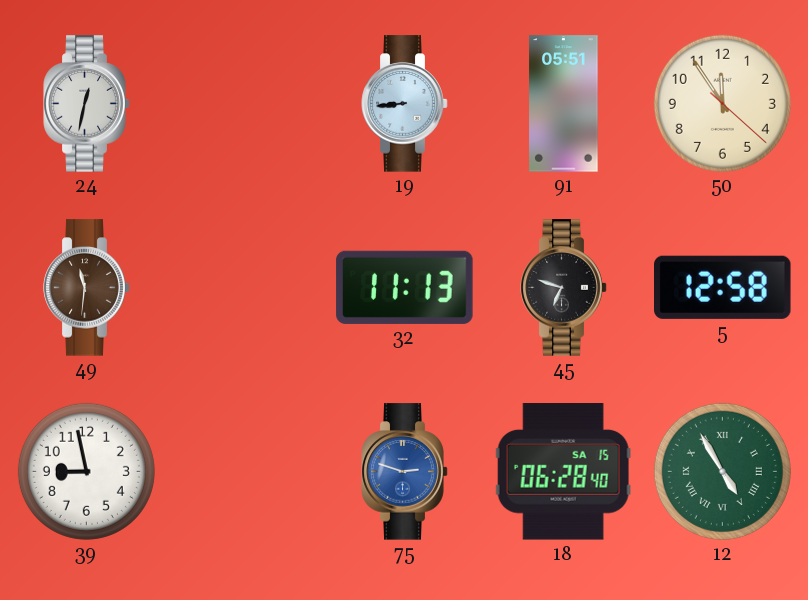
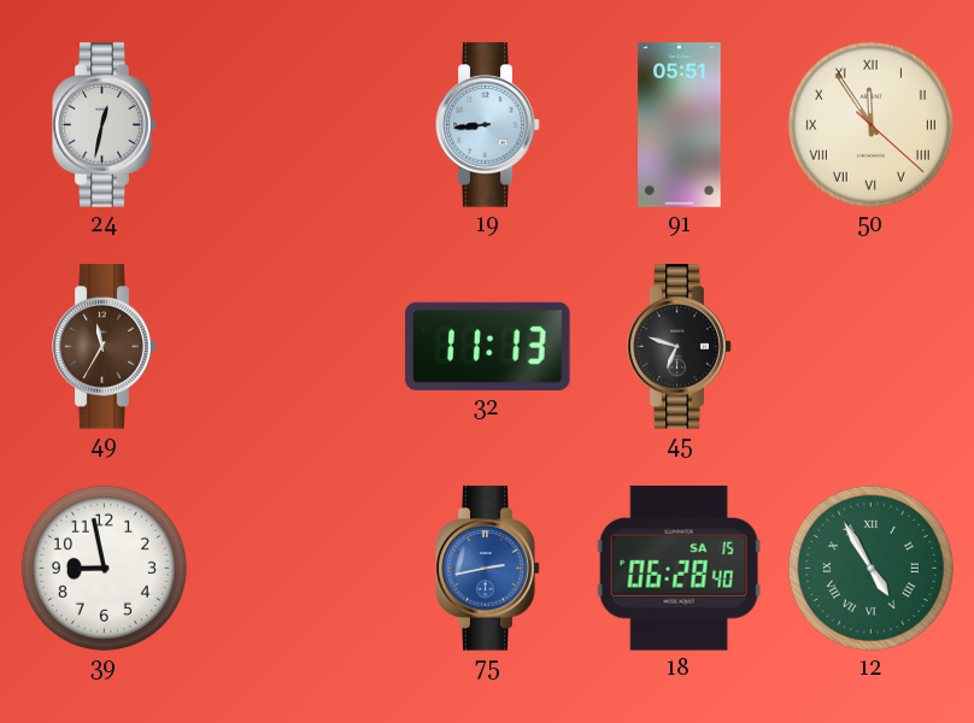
50 numerals: Arabic -> Roman
49: 11:31 -> 11:35
5: 12:58 -> none
75: 2:48 -> 2:43
